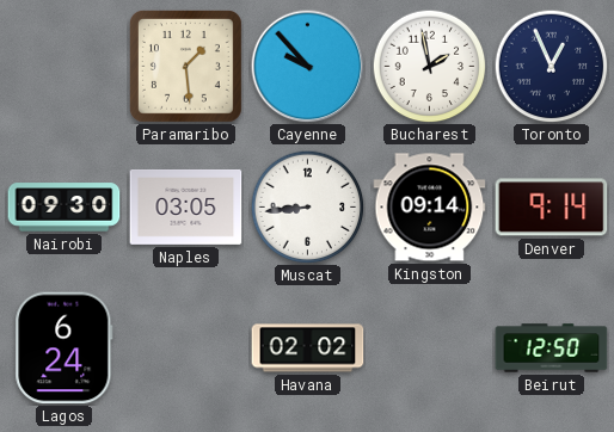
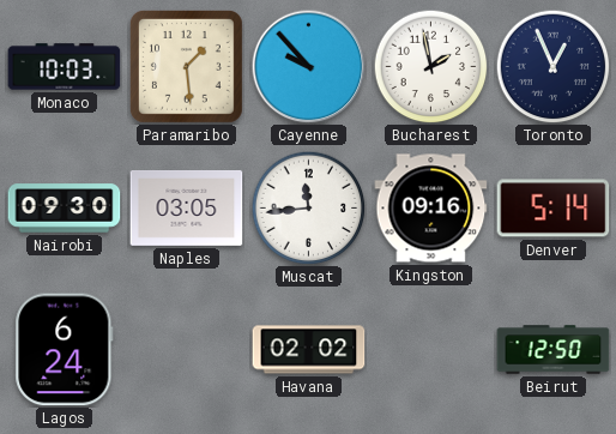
Monaco: none -> 10:03
Muscat: 8:44 -> 11:44
Kingston: 09:14 -> 09:16
Denver: 9:14 -> 5:14
